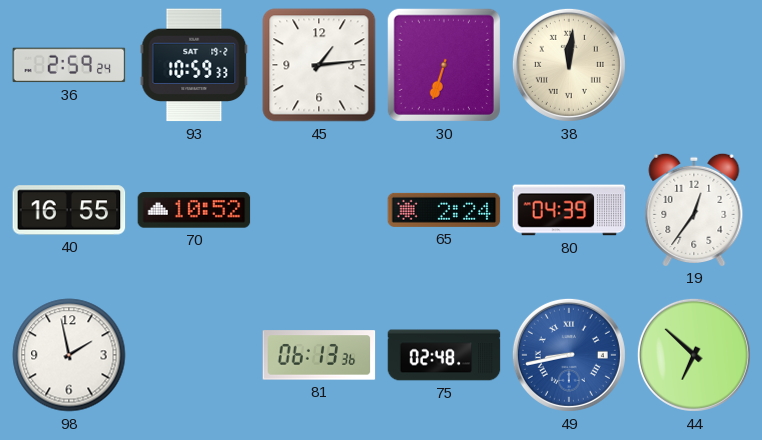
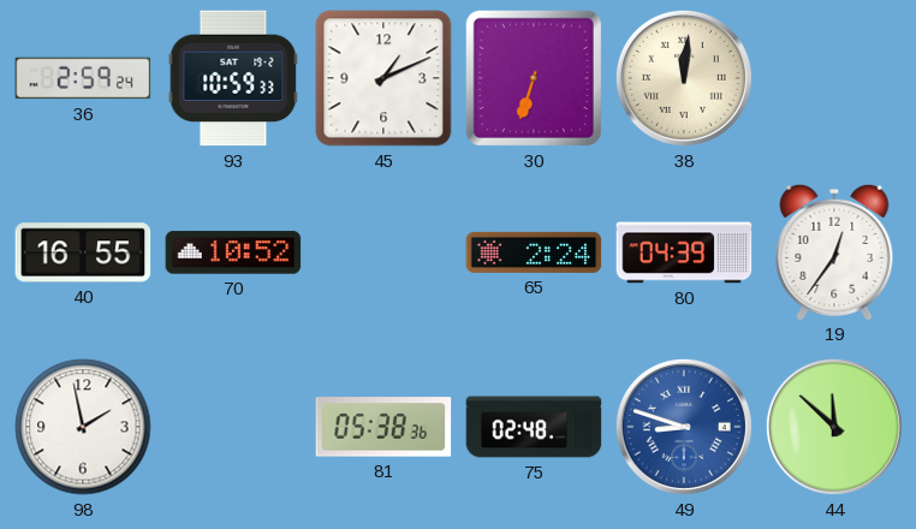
45: 1:14 -> 1:11
81: 06:13 -> 05:38
49: 8:43 -> 8:48
44: 6:52 -> 11:52
